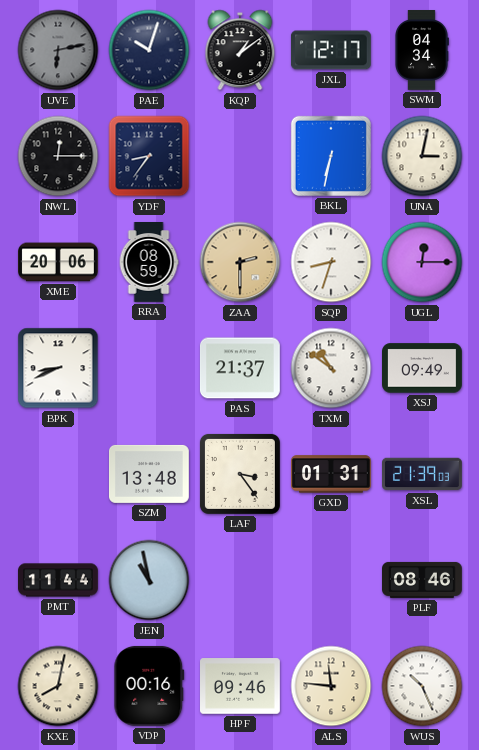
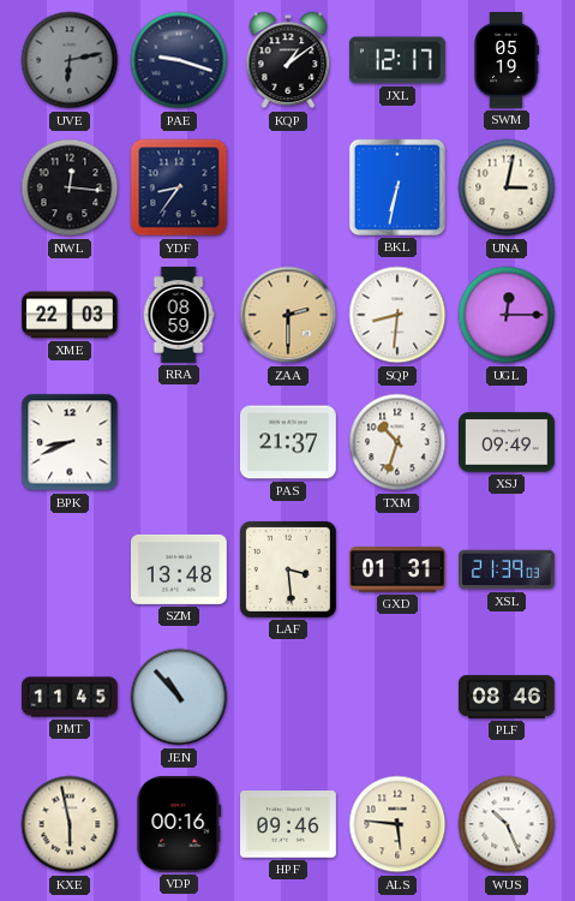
PAE: 10:03 -> 9:18
SWM: 04:34 -> 05:19
NWL: 12:15 -> 12:16
XME: 20:06 -> 22:03
SQP: 8:33 -> 8:31
TXM: 10:51 -> 10:33
LAF: 3:24 -> 3:29
PMT: 11:44 -> 11:45
JEN: 10:58 -> 10:53
KXE: 8:02 -> 5:58
ALS: 11:46 -> 5:46
